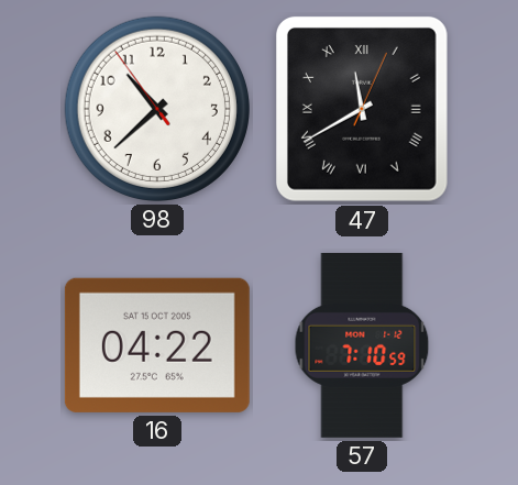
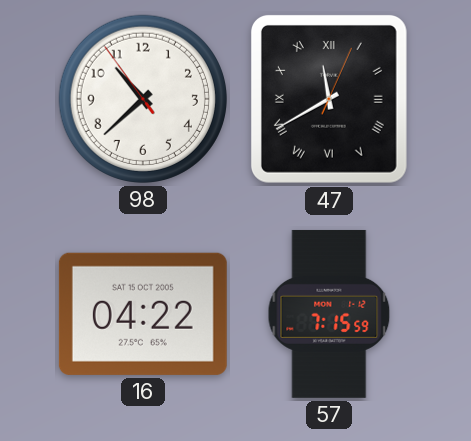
57: 7:10 -> 7:15
